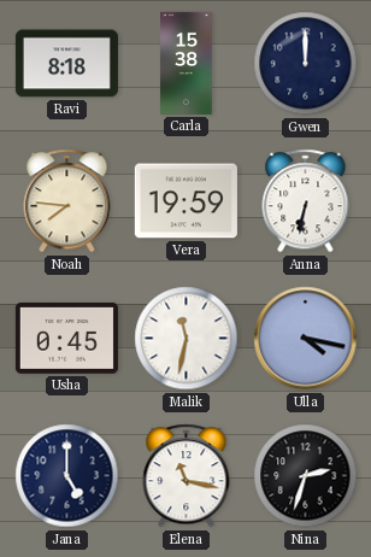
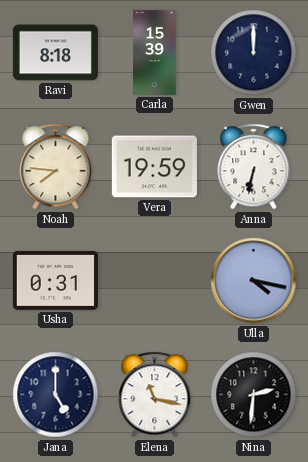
Carla: 15:38 -> 15:39
Usha: 0:45 -> 0:31
Malik: 11:32 -> none
Nina: 2:33 -> 2:31
